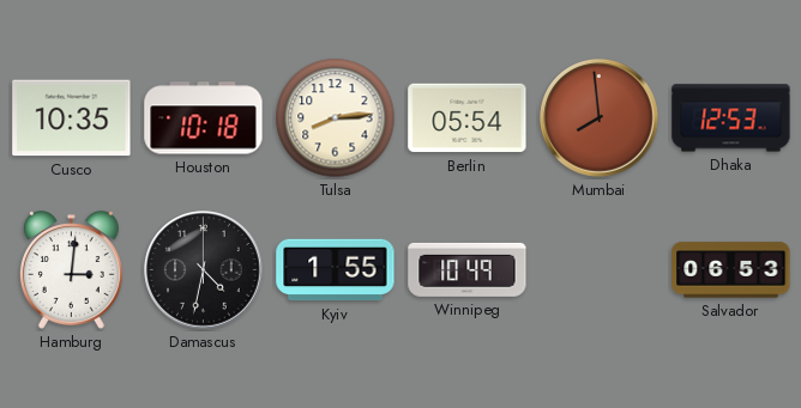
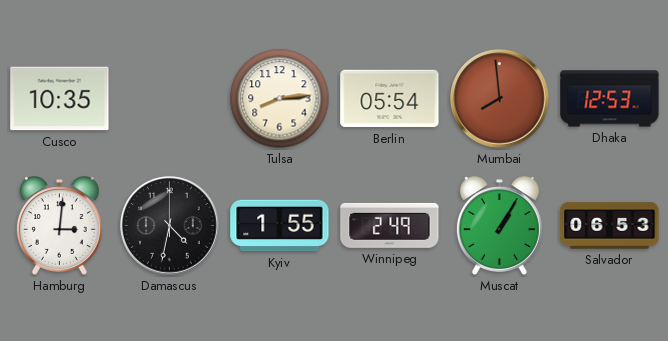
Houston: 10:18 -> none
Winnipeg: 10:49 -> 2:49
Muscat: none -> 1:05
